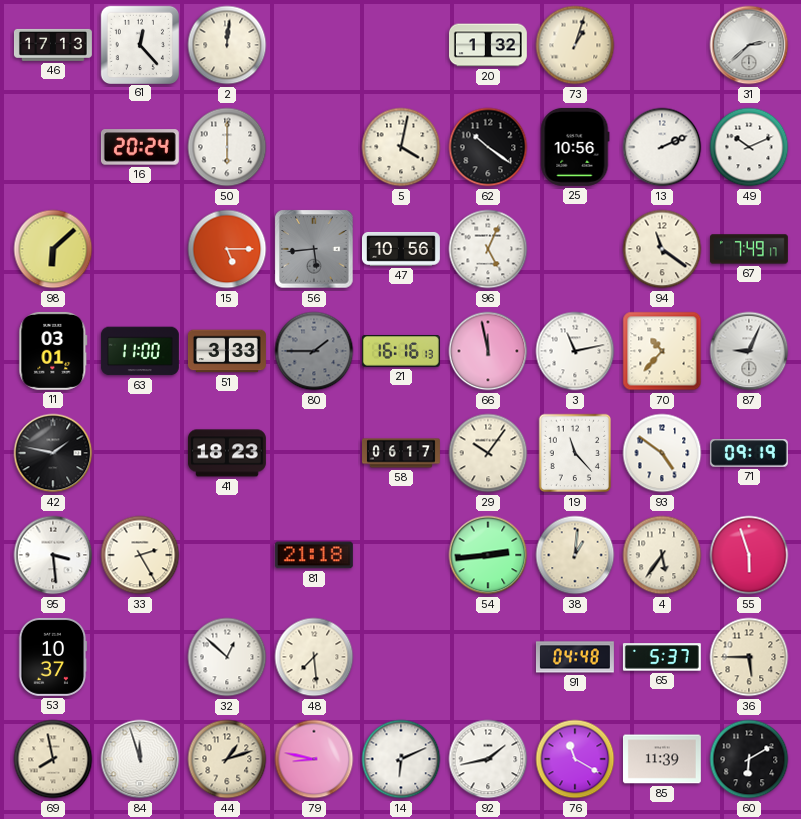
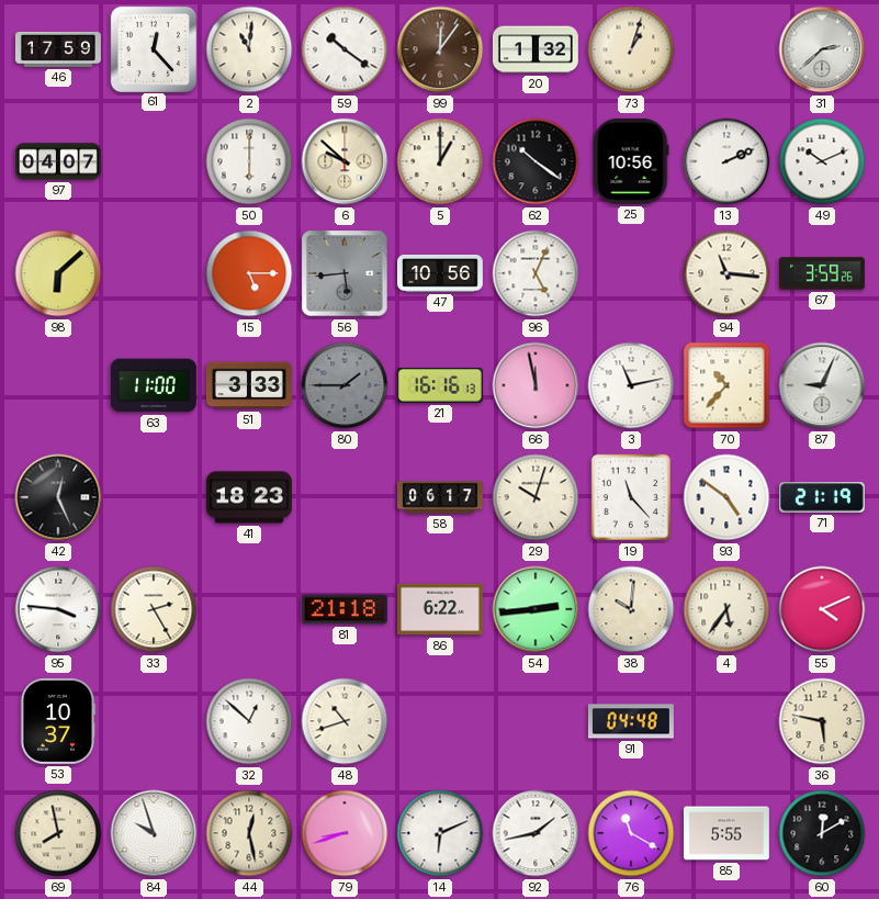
46: 17:13 -> 17:59
2: 12:01 -> 11:01
59: none -> 10:21
99: none -> 12:06
97: none -> 04:07
16: 20:24 -> none
6: none -> 9:52
5: 4:02 -> 1:00
94: 11:21 -> 11:16
67: 7:49 -> 3:59
11: 03:01 -> none
42: 1:47 -> 12:26
29: 10:06 -> 10:03
71: 09:19 -> 21:19
95: 3:29 -> 3:46
86: none -> 6:22
38: 1:01 -> 10:01
55: 5:57 -> 4:11
48: 7:29 -> 10:42
65: 5:37 -> none
36: 5:45 -> 5:47
84: 11:57 -> 9:57
44: 1:12 -> 12:28
79: 8:47 -> 8:42
85: 11:39 -> 5:55
60: 6:10 -> 12:10
